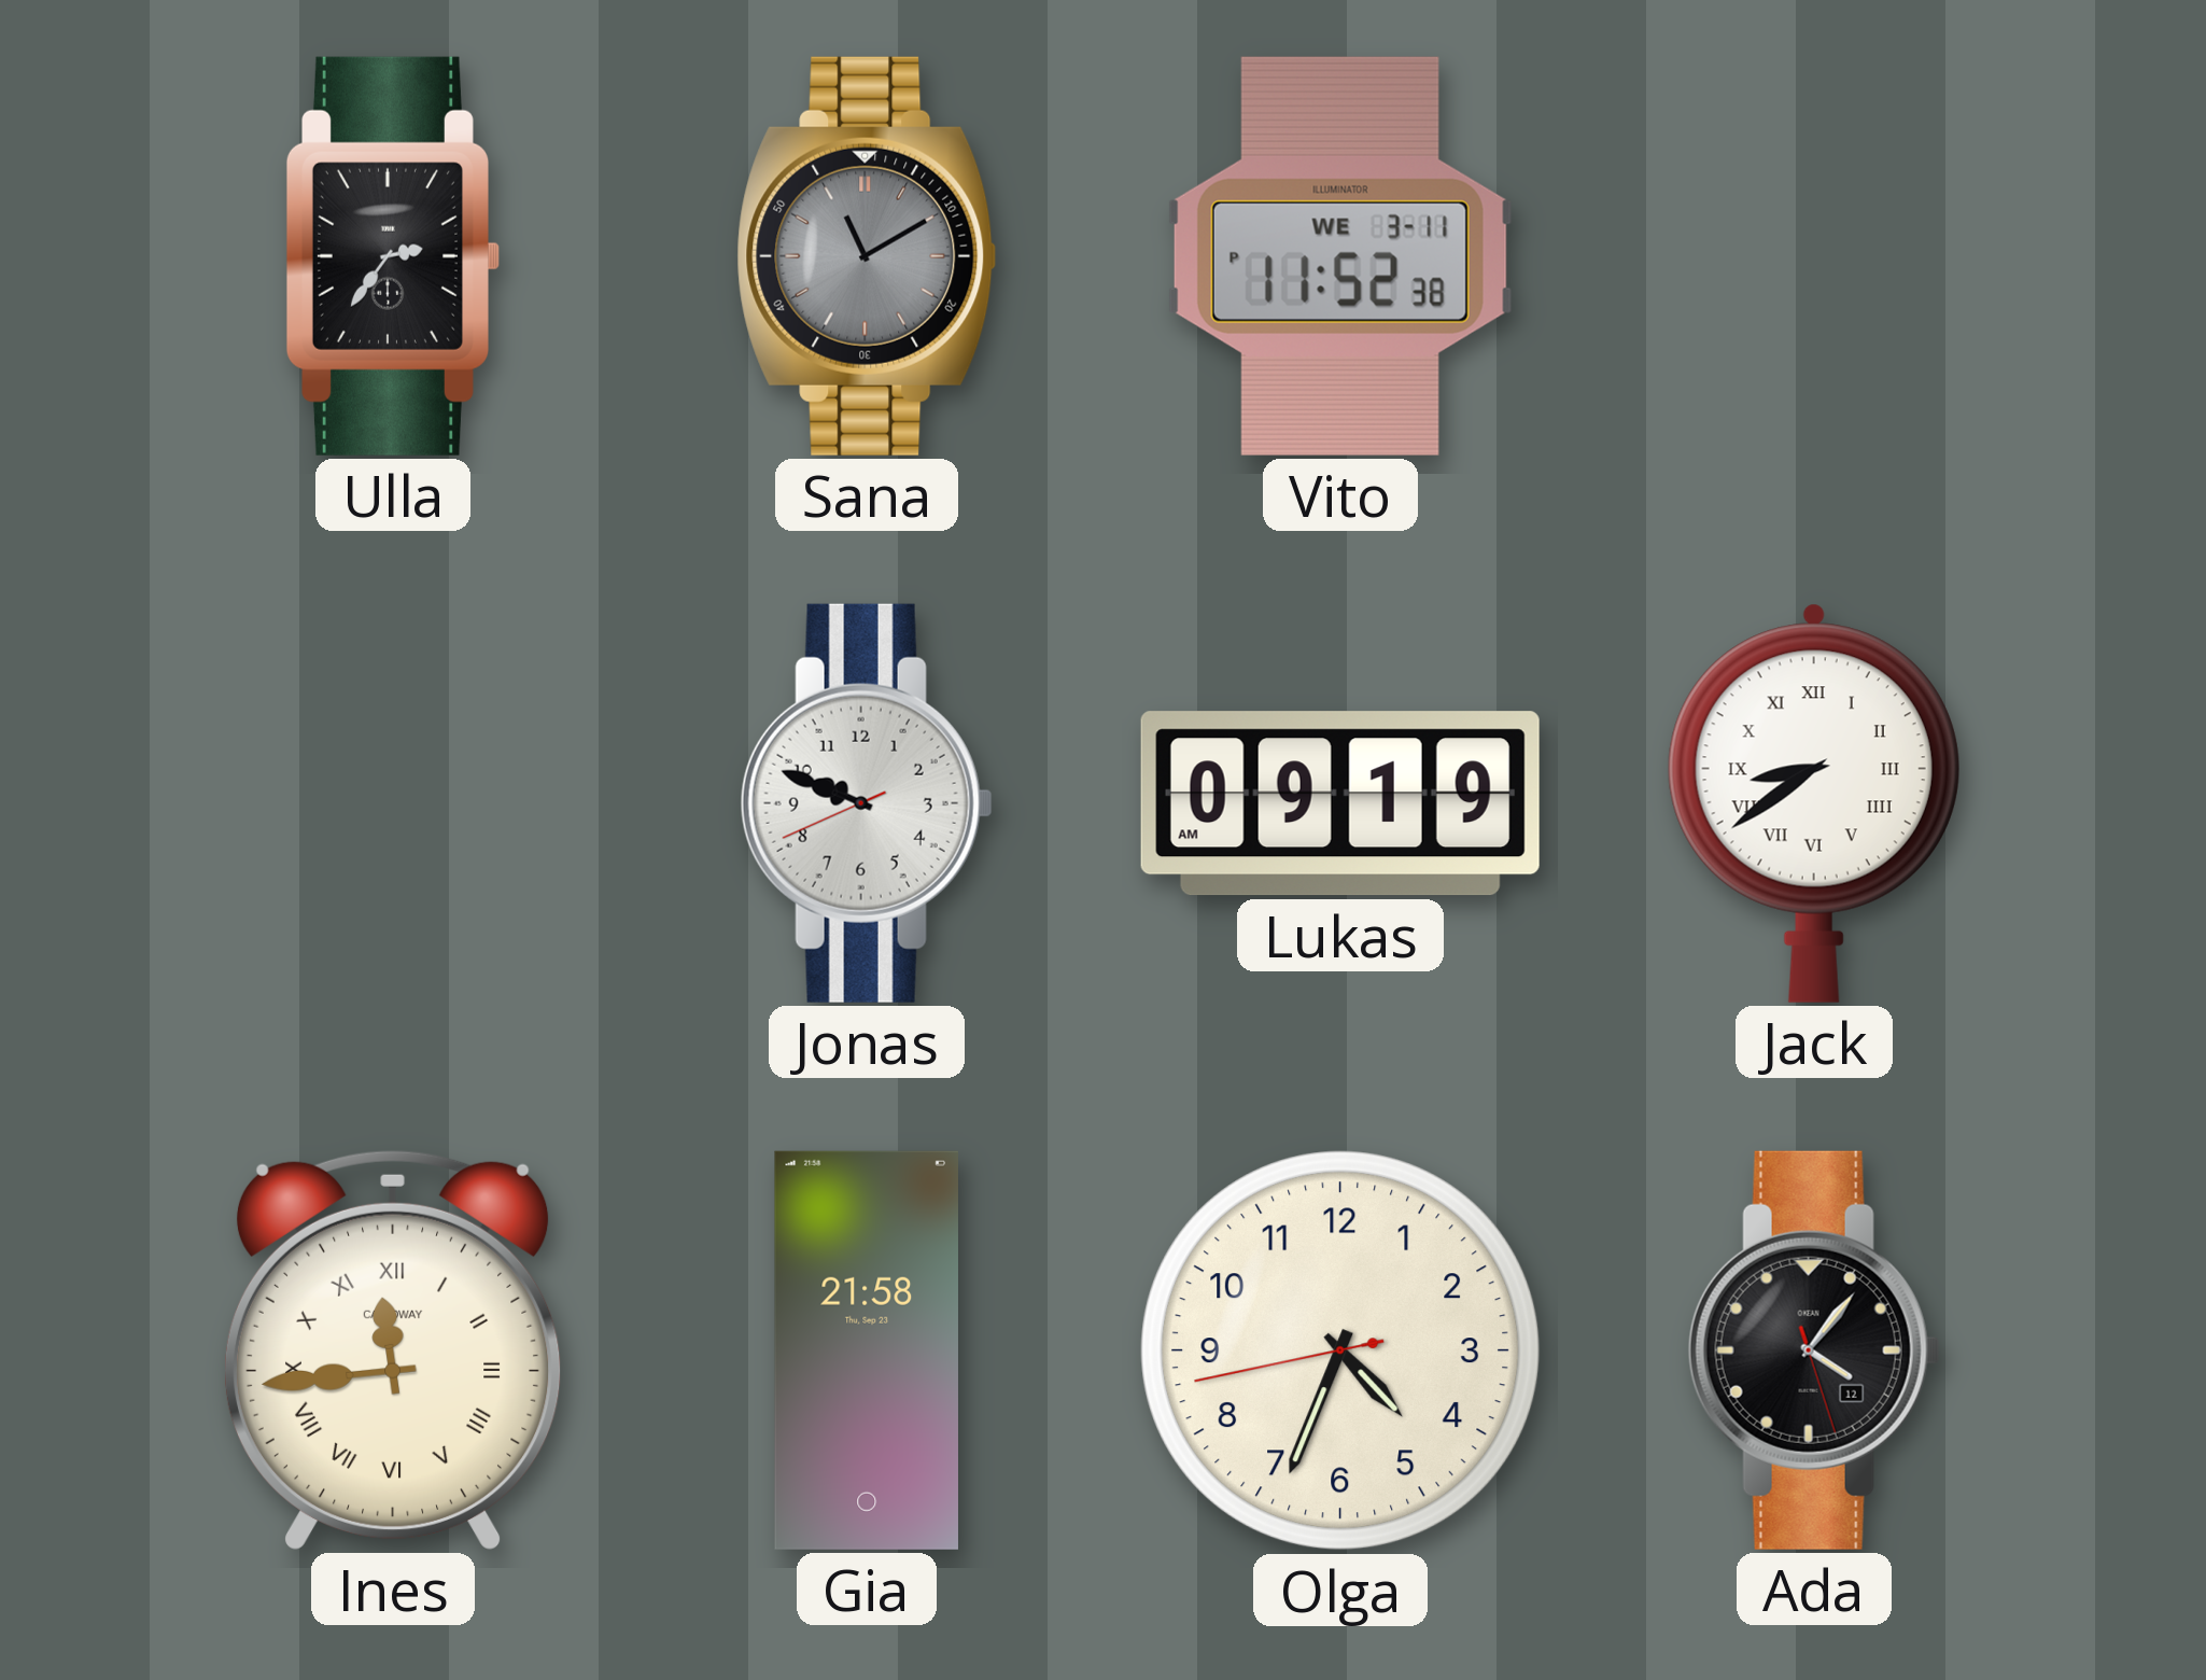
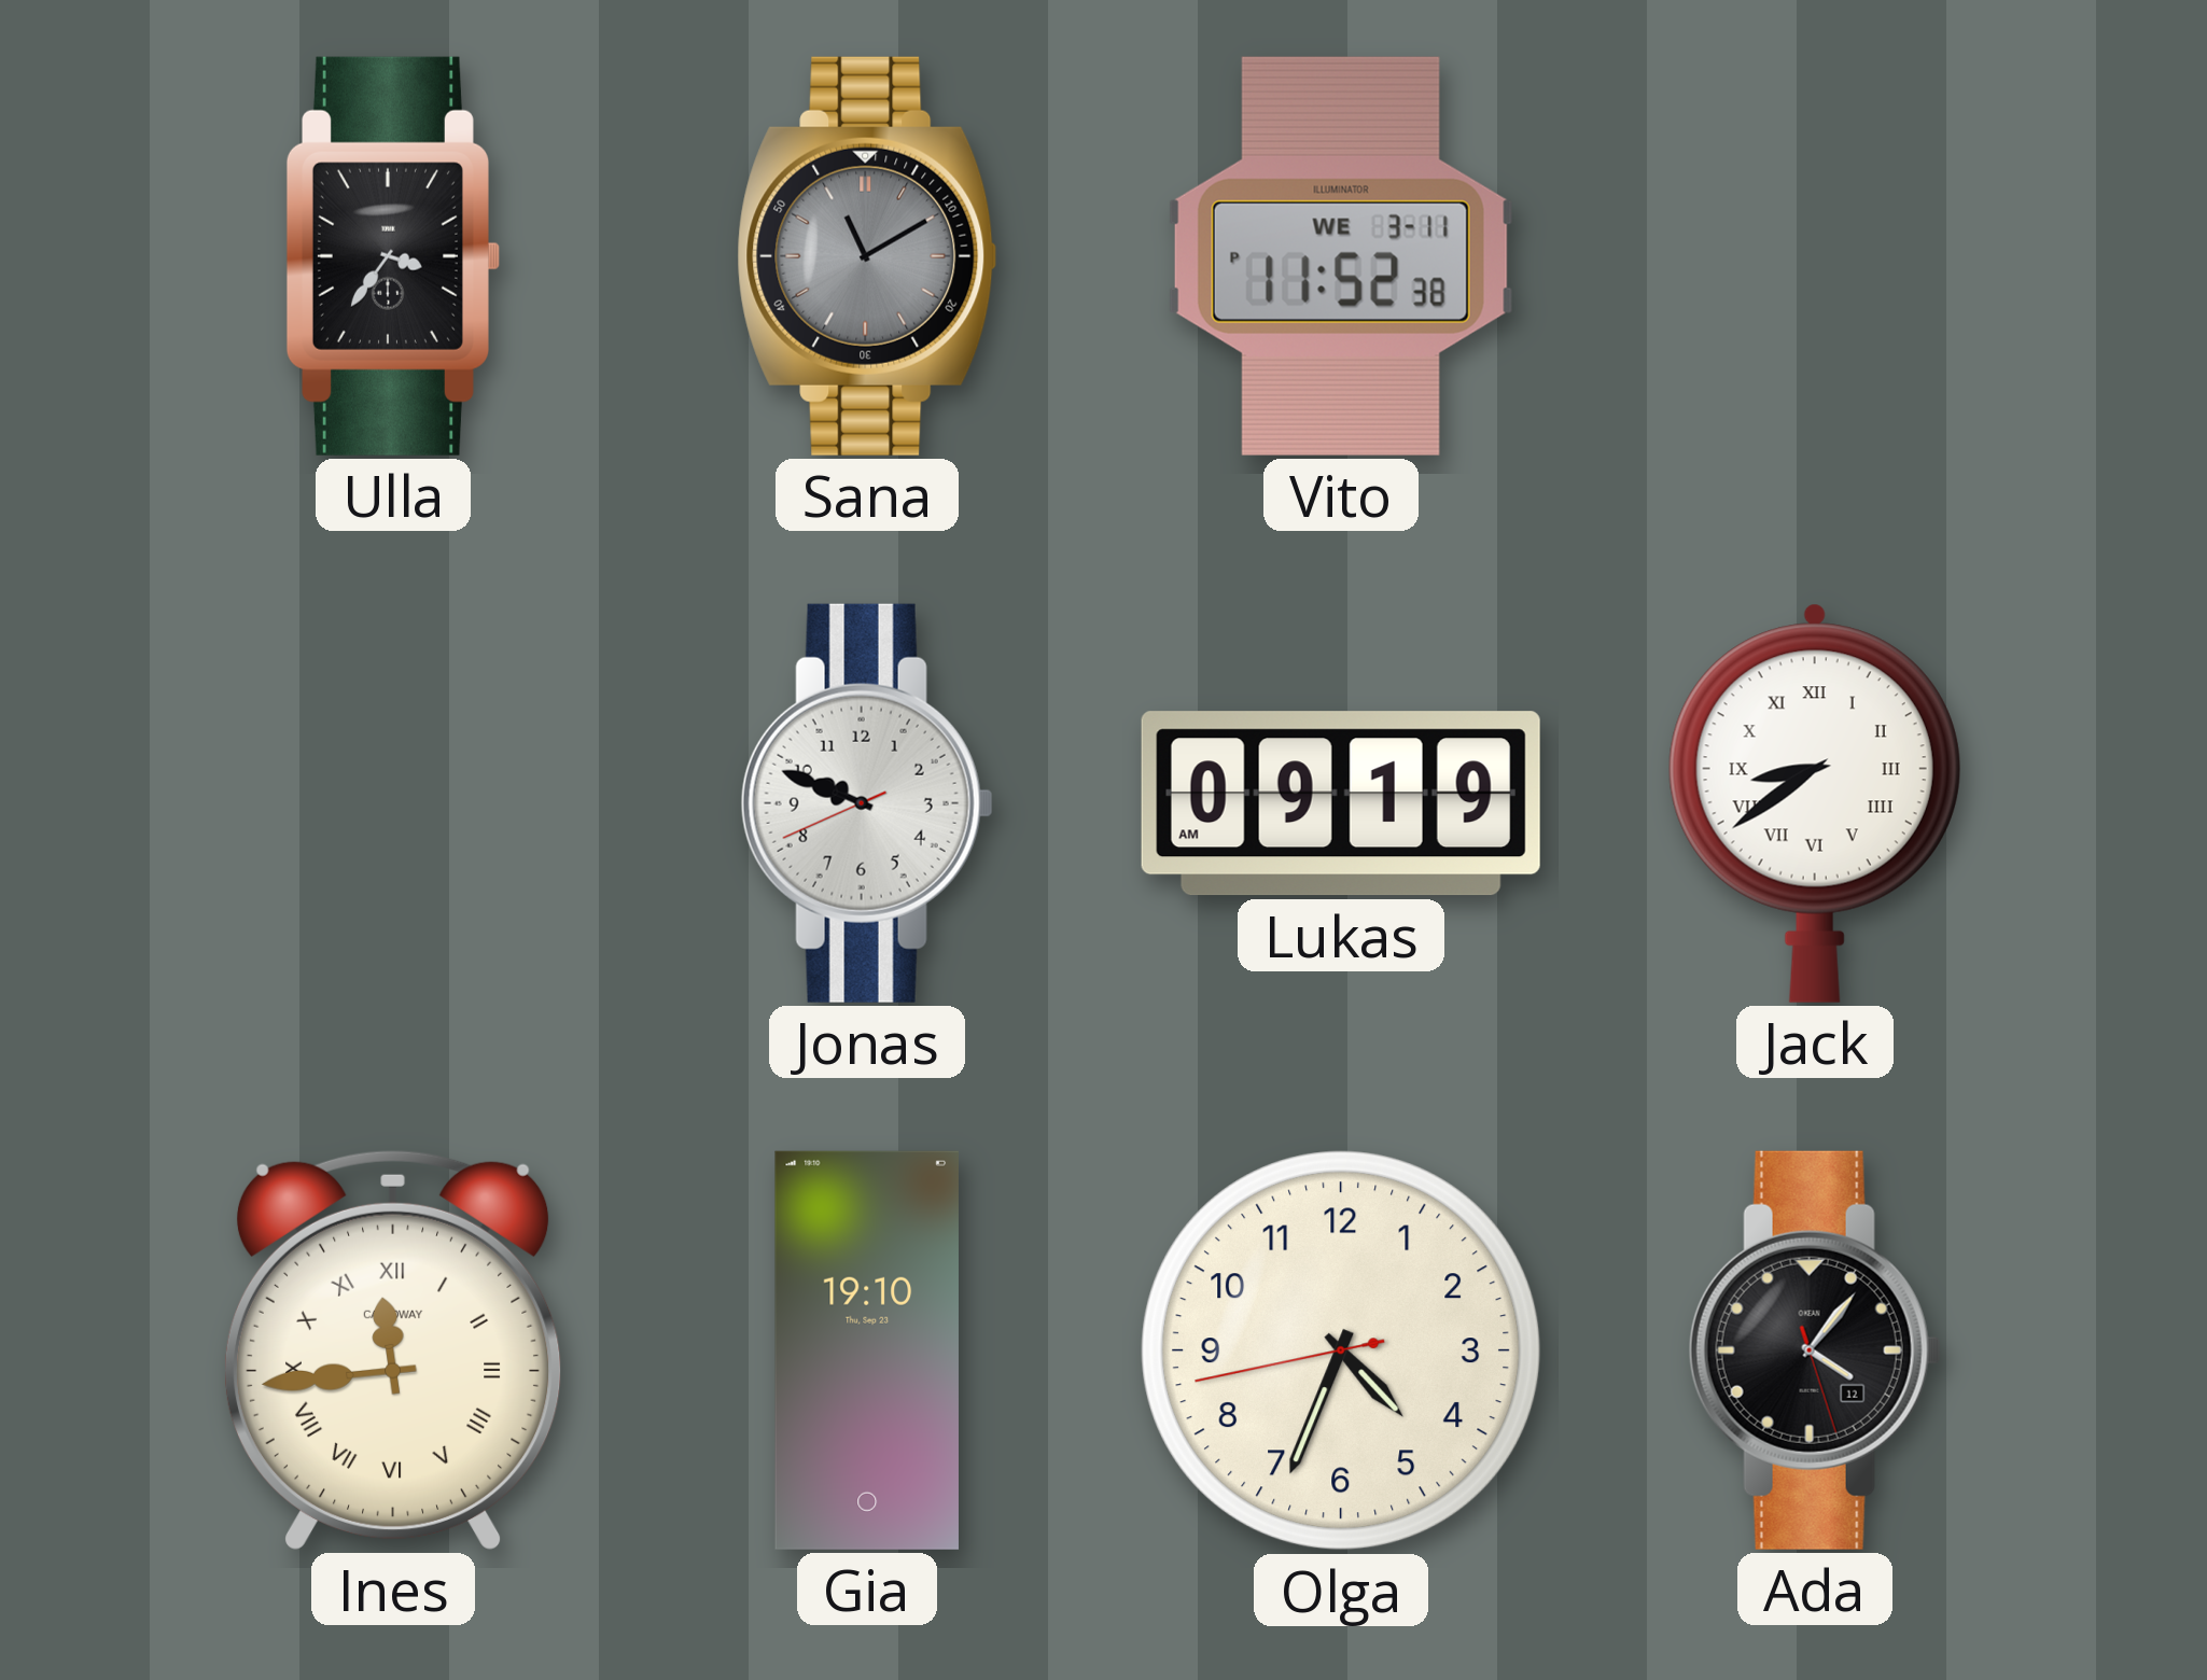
Ulla: 2:36 -> 3:36
Gia: 21:58 -> 19:10
